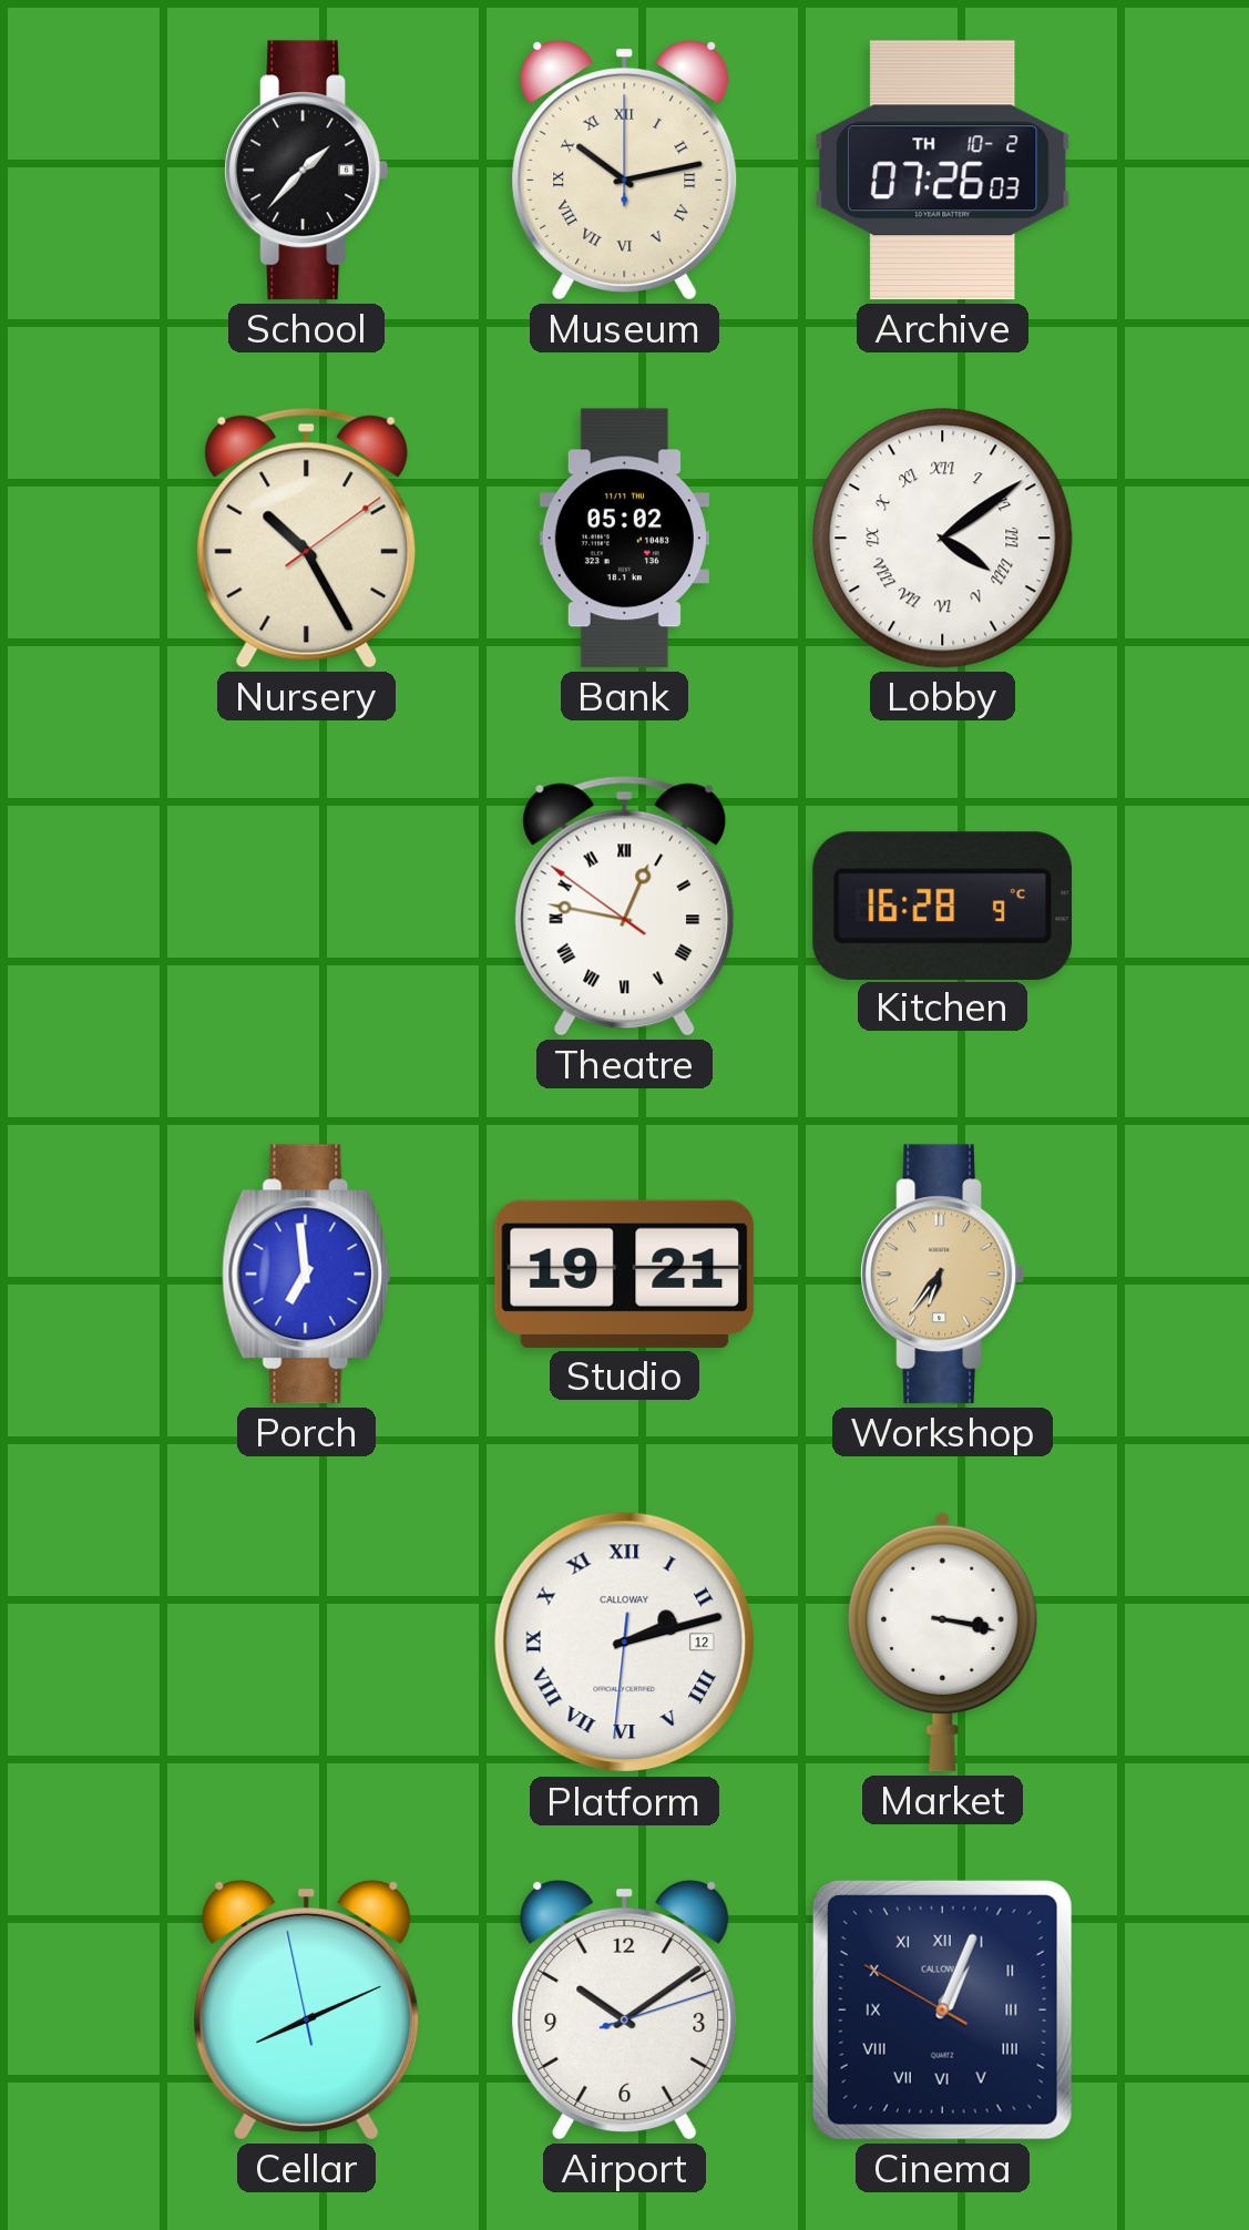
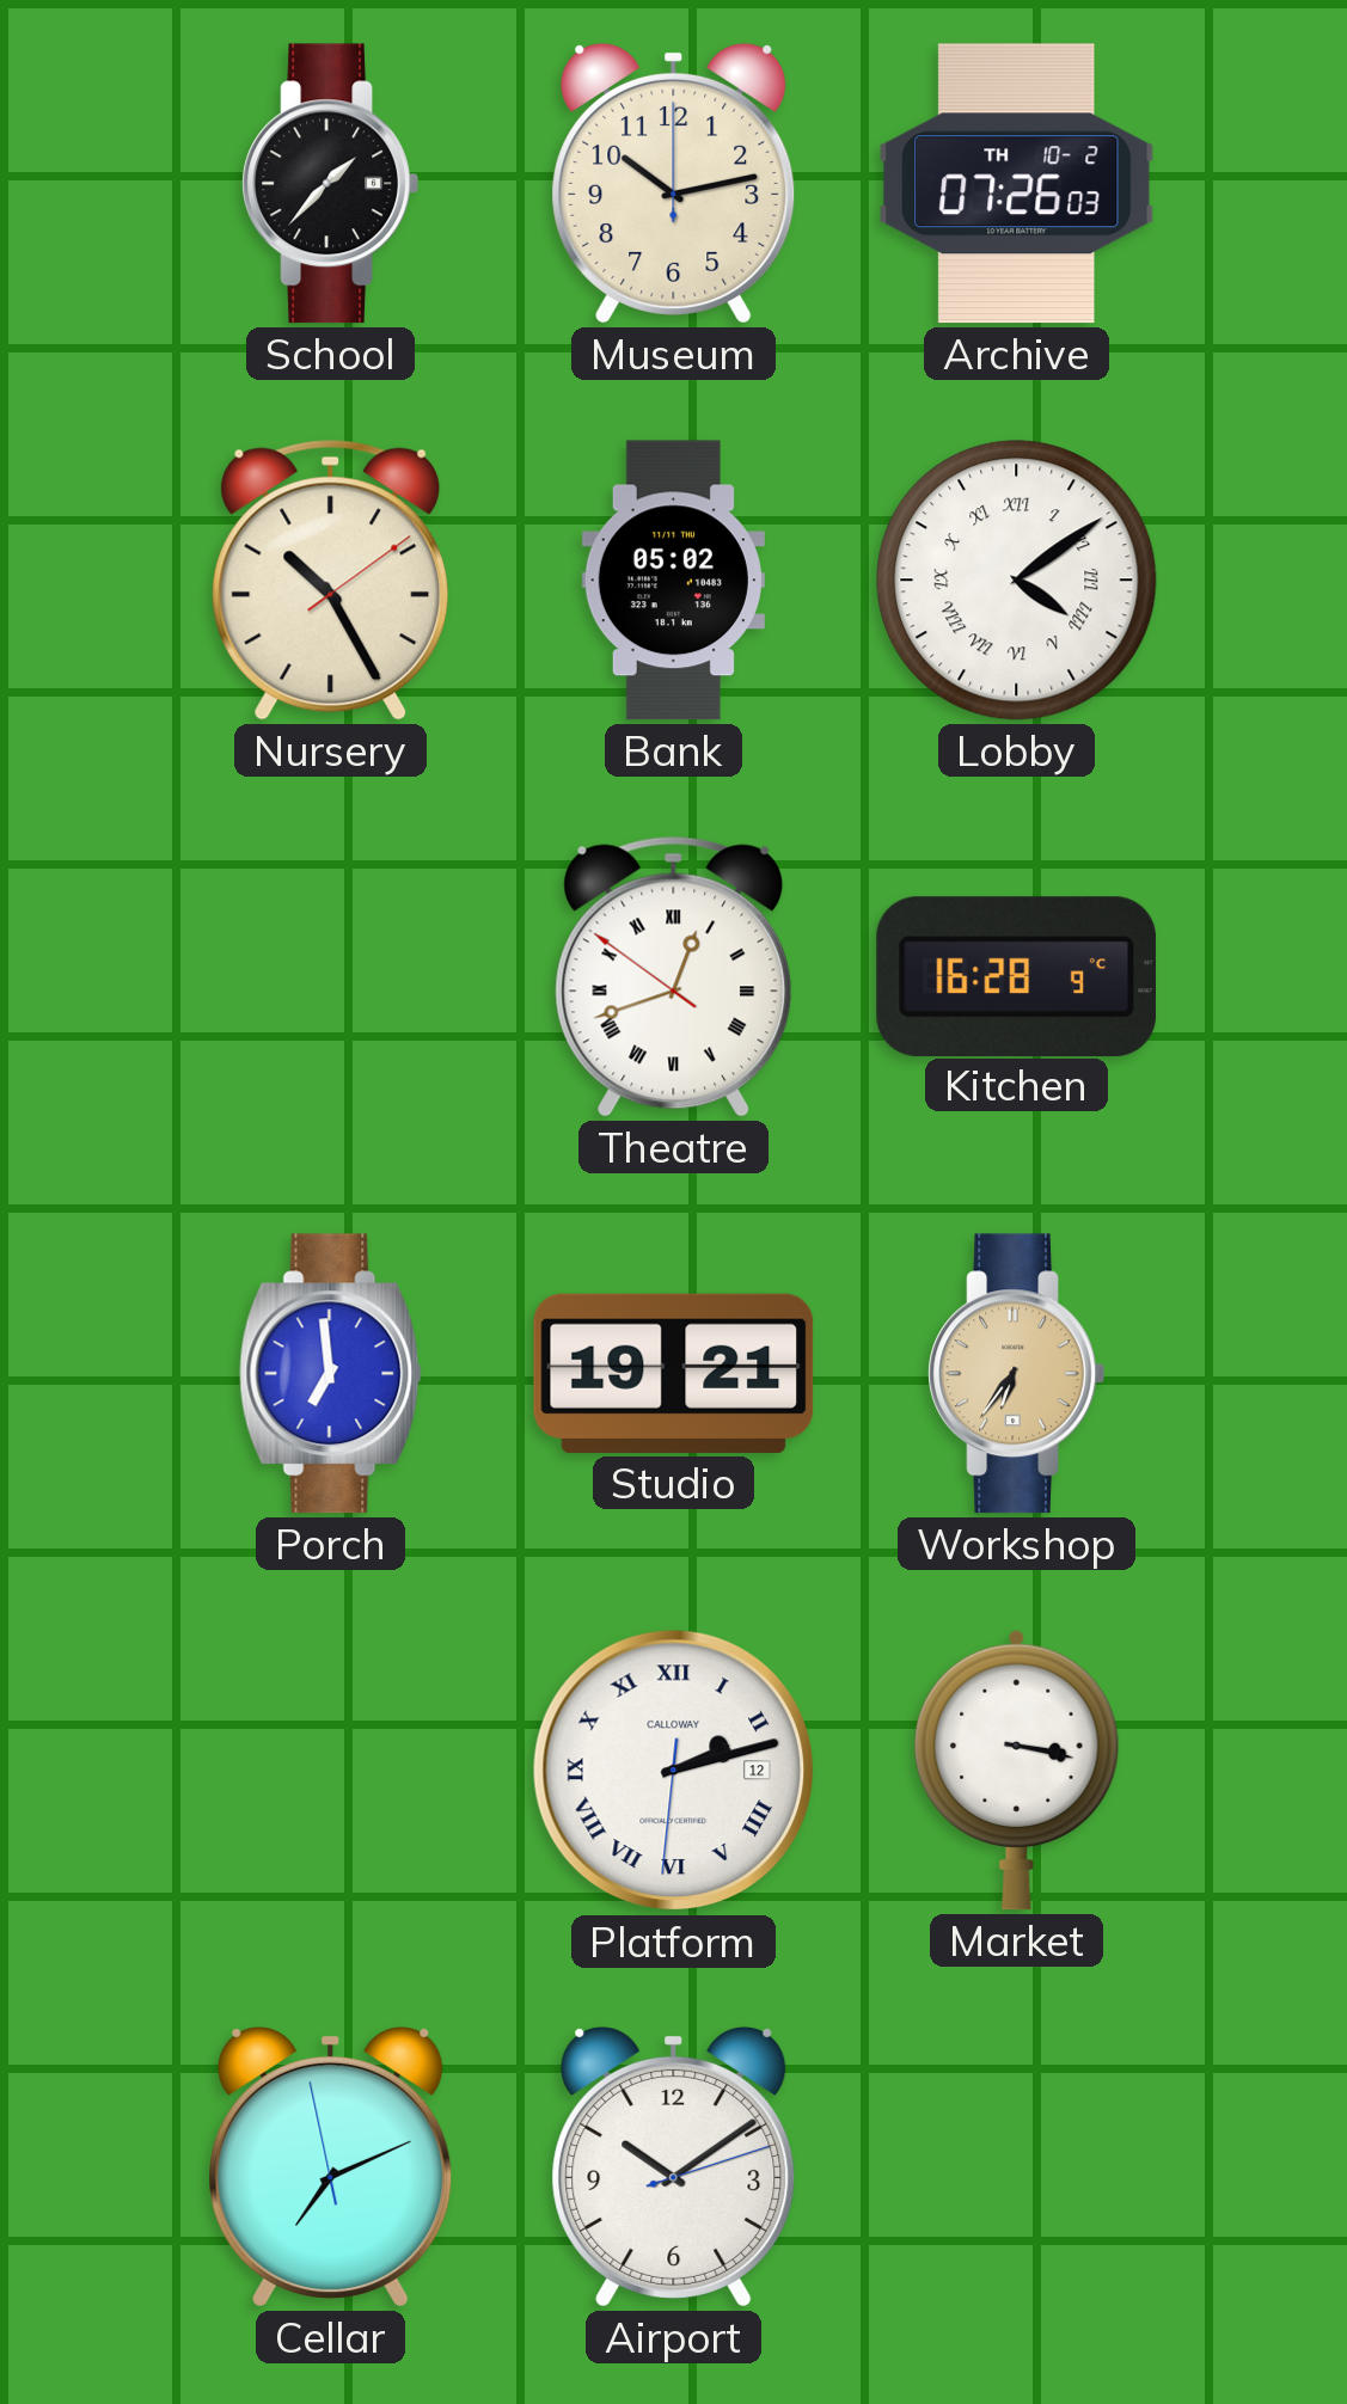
Museum numerals: Roman -> Arabic
Theatre: 12:46 -> 12:41
Cellar: 8:10 -> 7:10
Cinema: 1:03 -> none
